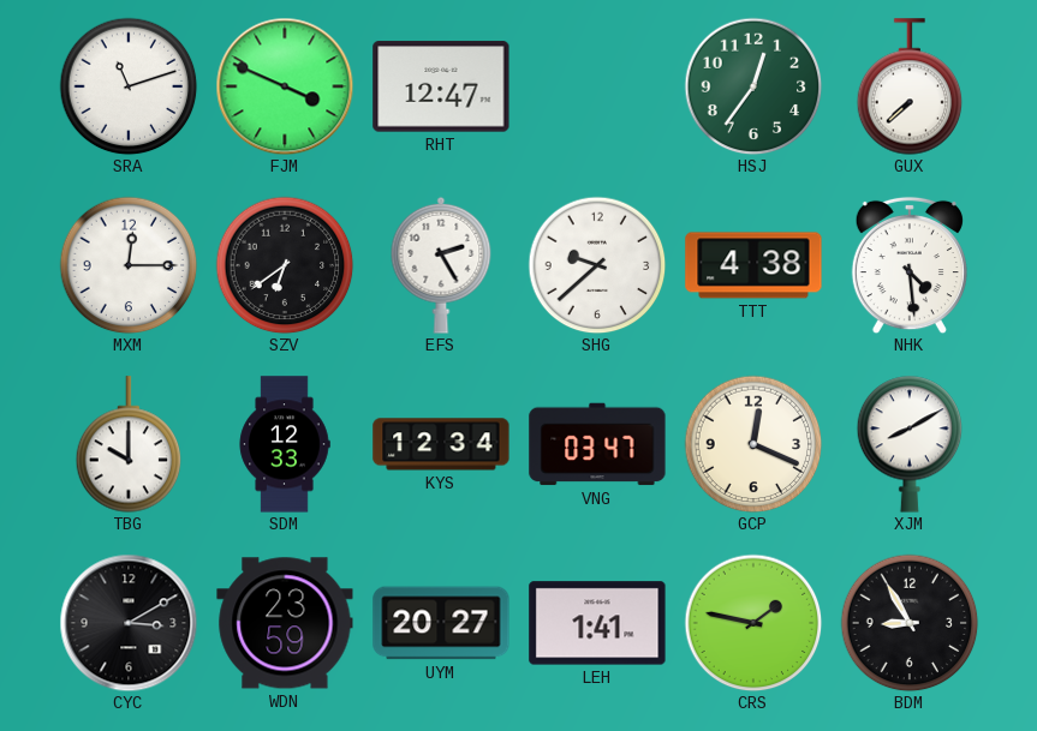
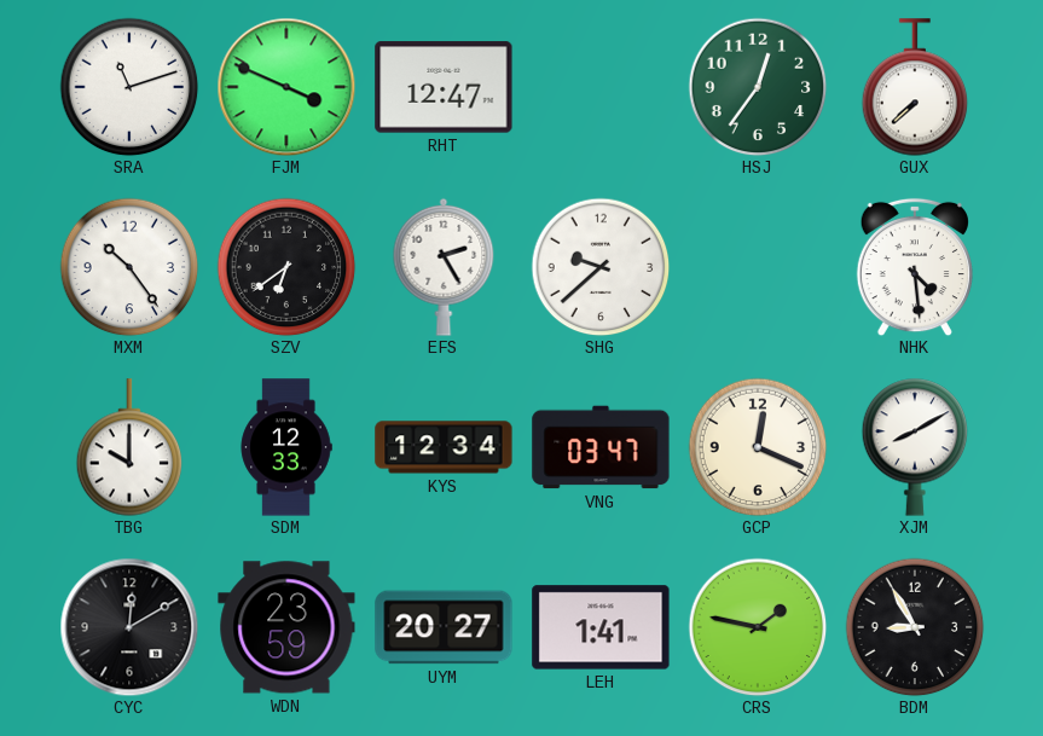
MXM: 12:15 -> 10:24
TTT: 4:38 -> none
CYC: 3:10 -> 12:10
